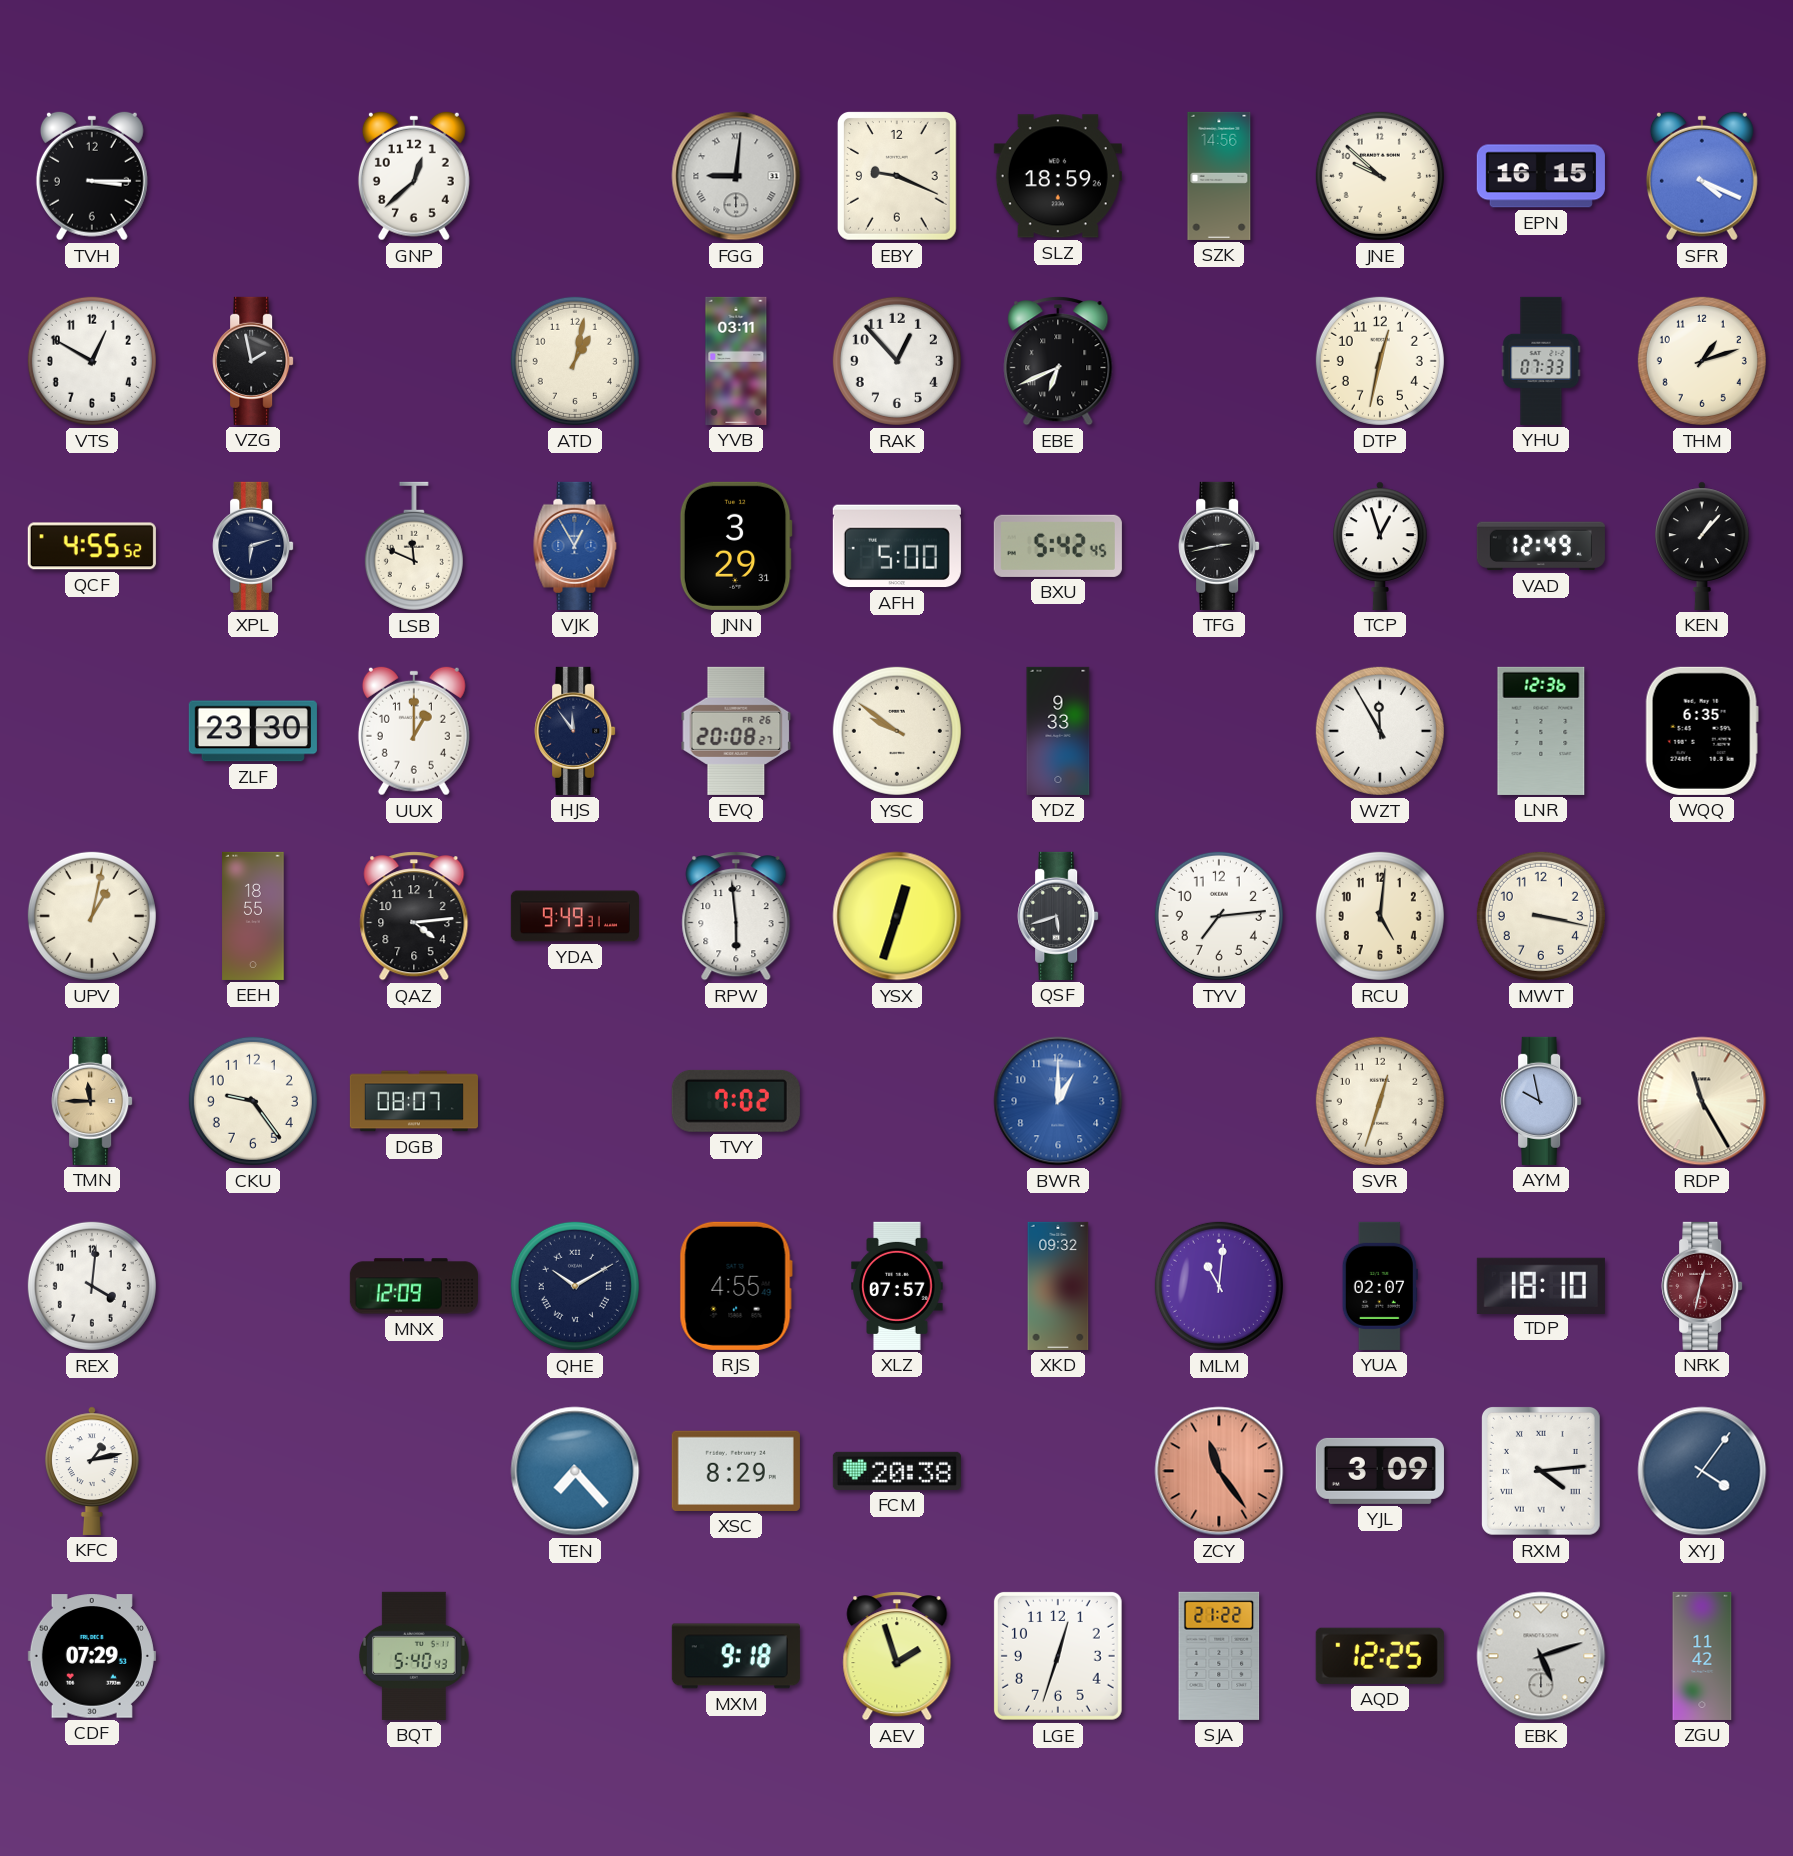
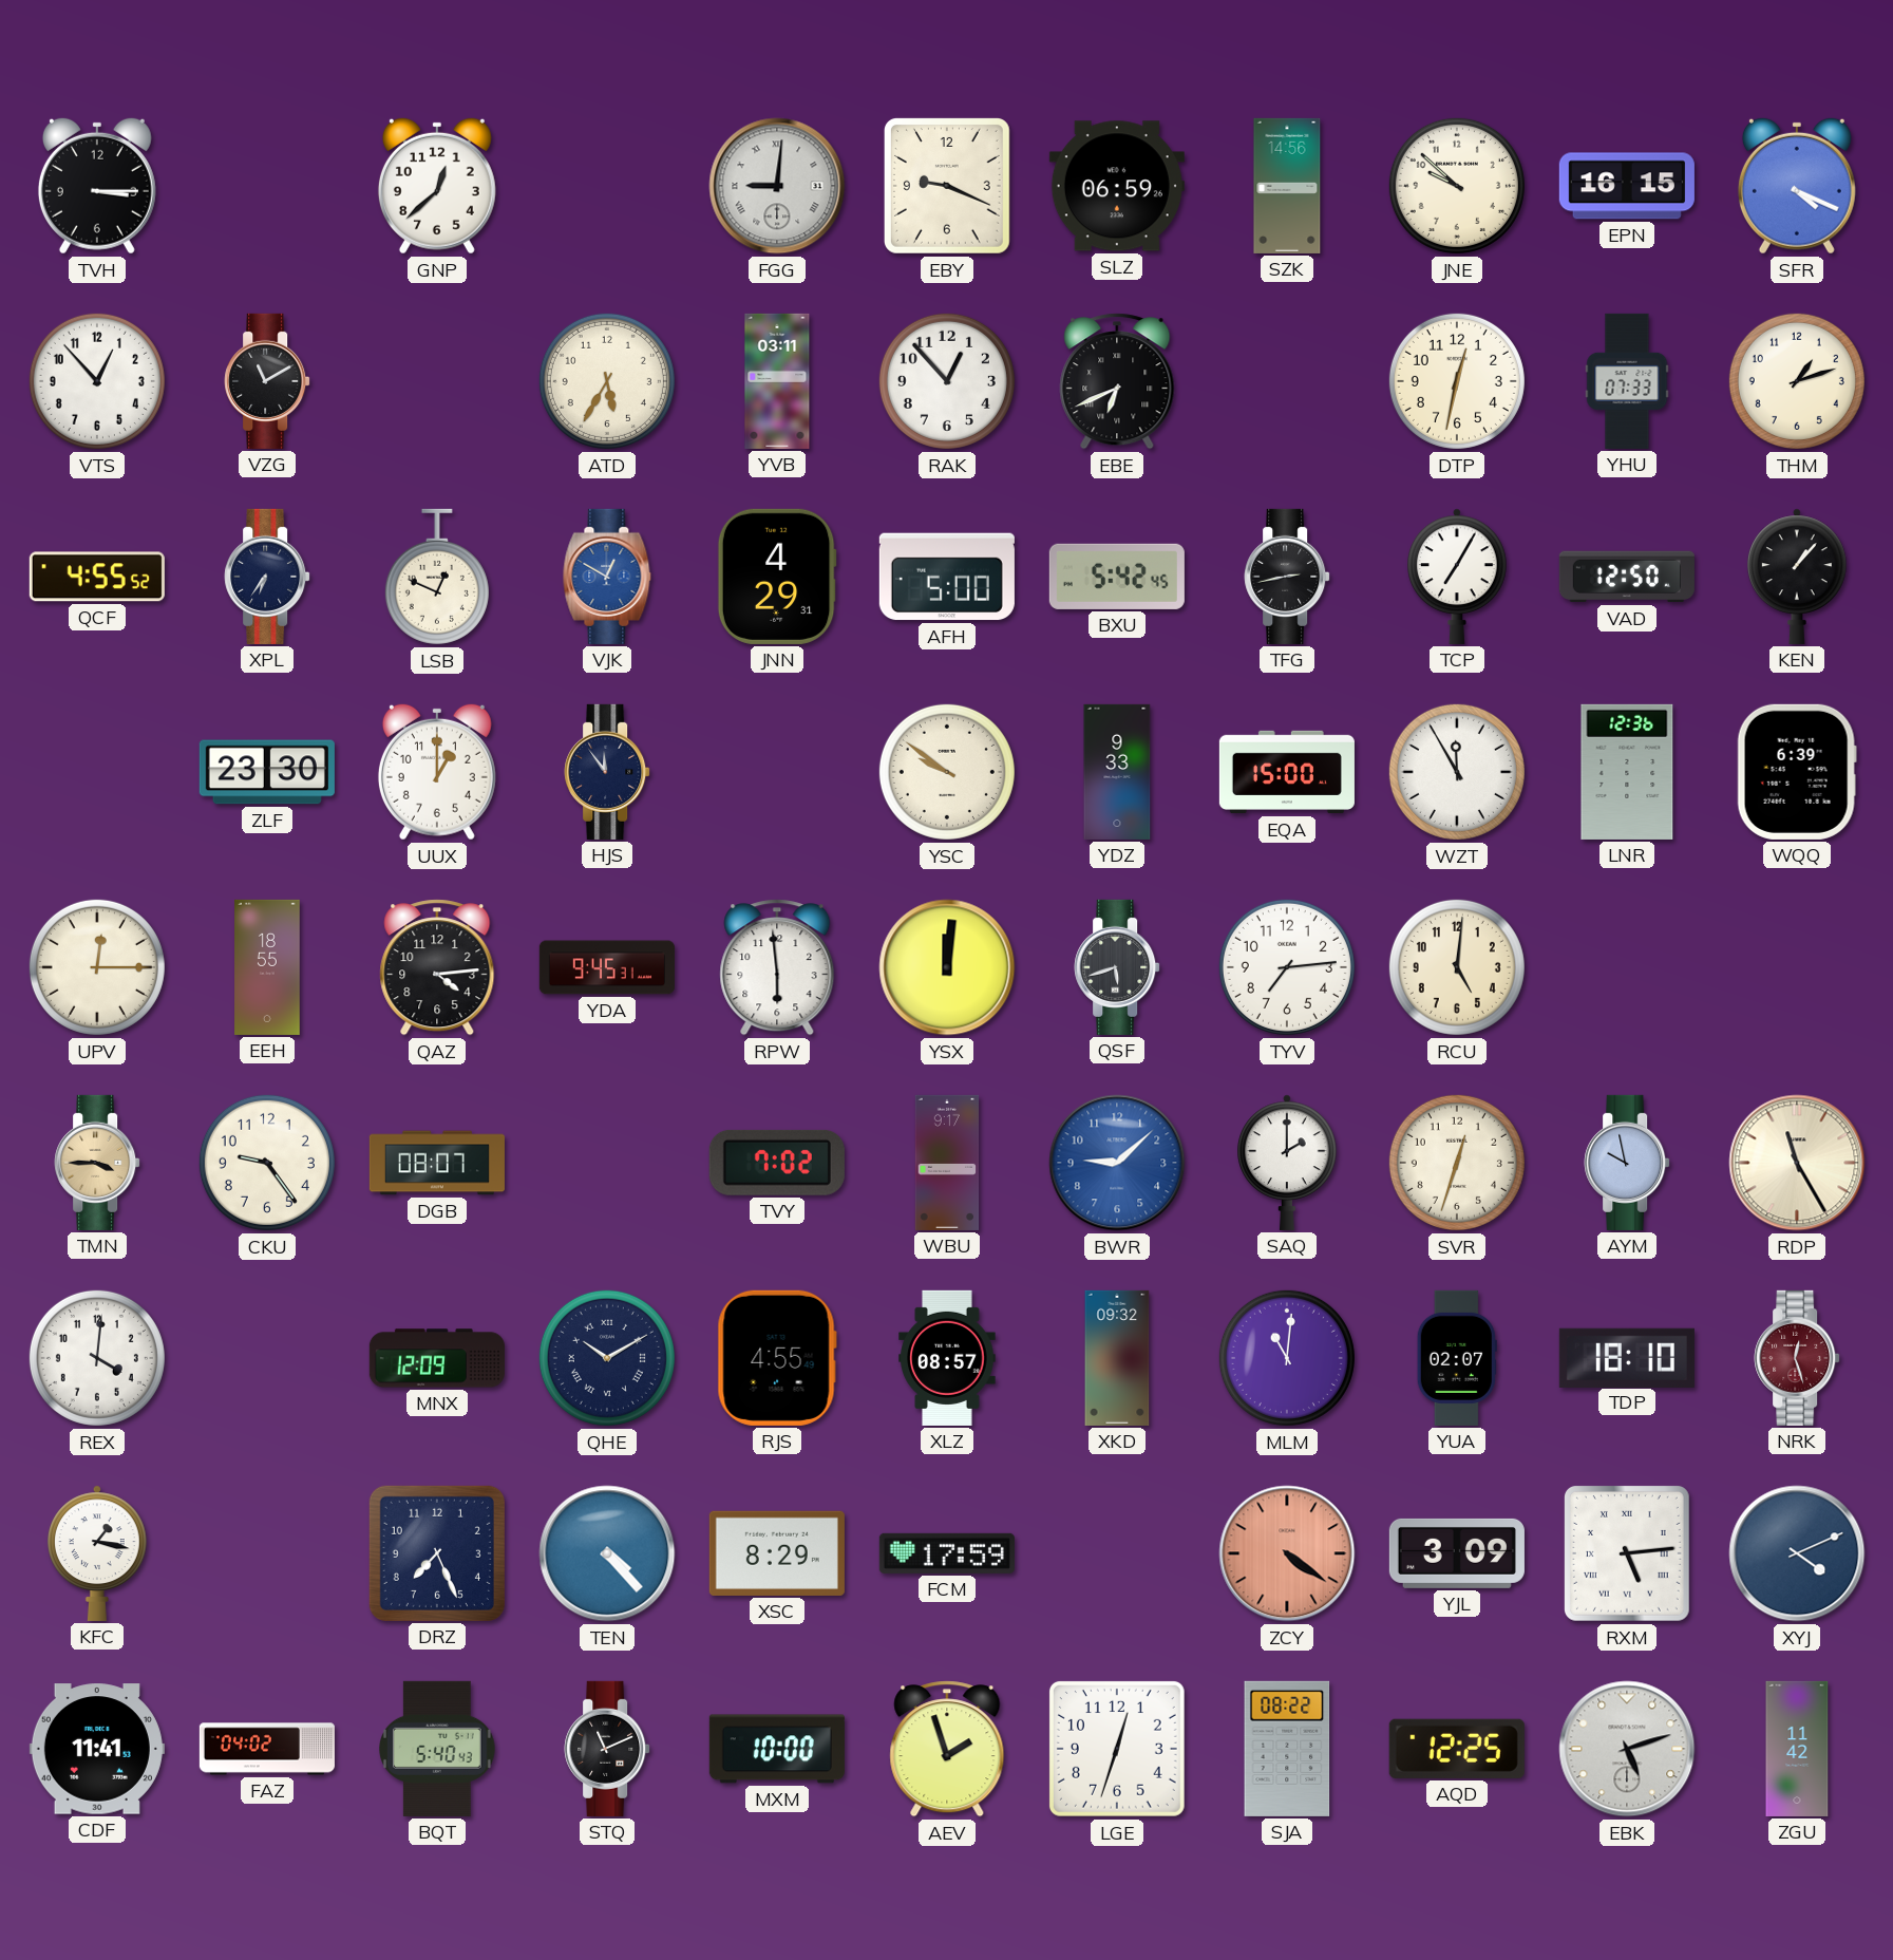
SLZ: 18:59 -> 06:59
VTS: 12:50 -> 12:53
VZG: 1:58 -> 11:10
ATD: 1:02 -> 5:35
XPL: 6:12 -> 6:36
LSB: 11:49 -> 12:49
VJK: 12:55 -> 12:50
JNN: 3:29 -> 4:29
TCP: 12:57 -> 7:05
VAD: 12:49 -> 12:50
EVQ: 20:08 -> none
EQA: none -> 15:00
WQQ: 6:35 -> 6:39
UPV: 1:02 -> 12:15
YDA: 9:49 -> 9:45
YSX: 12:33 -> 12:01
MWT: 3:17 -> none
TMN: 11:45 -> 3:45
WBU: none -> 9:17
BWR: 1:00 -> 9:08
SAQ: none -> 2:00
XLZ: 07:57 -> 08:57
NRK: 12:32 -> 12:27
KFC: 1:13 -> 1:17
DRZ: none -> 7:26
TEN: 7:23 -> 4:23
FCM: 20:38 -> 17:59
ZCY: 11:24 -> 4:21
RXM: 4:14 -> 5:14
XYJ: 4:06 -> 4:11
CDF: 07:29 -> 11:41
FAZ: none -> 04:02
STQ: none -> 11:11
MXM: 9:18 -> 10:00
SJA: 21:22 -> 08:22
